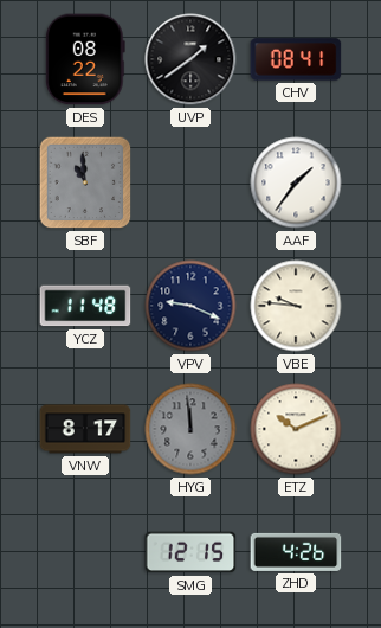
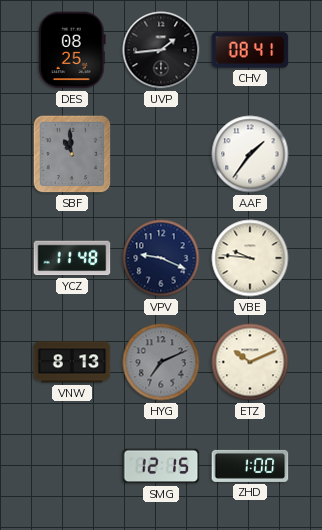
DES: 08:22 -> 08:25
UVP: 1:39 -> 1:44
VNW: 8:17 -> 8:13
HYG: 11:59 -> 7:11
ZHD: 4:26 -> 1:00
